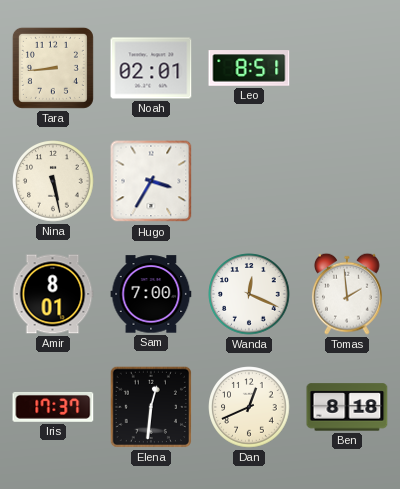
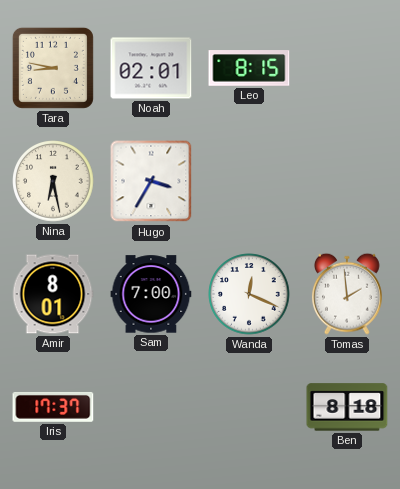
Tara: 8:44 -> 8:47
Leo: 8:51 -> 8:15
Nina: 5:28 -> 6:28
Elena: 12:31 -> none
Dan: 12:41 -> none
